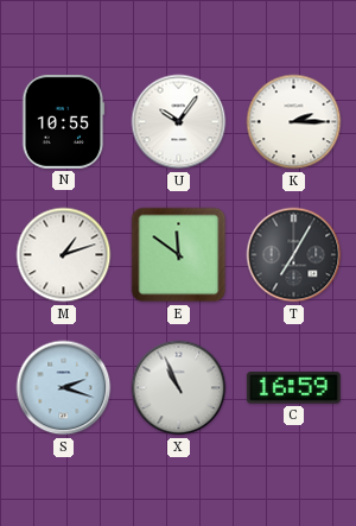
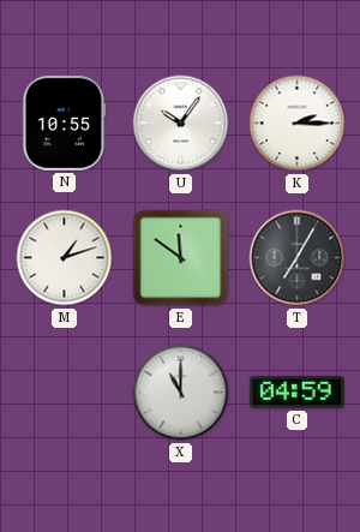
S: 2:18 -> none
X: 10:56 -> 11:00
C: 16:59 -> 04:59
